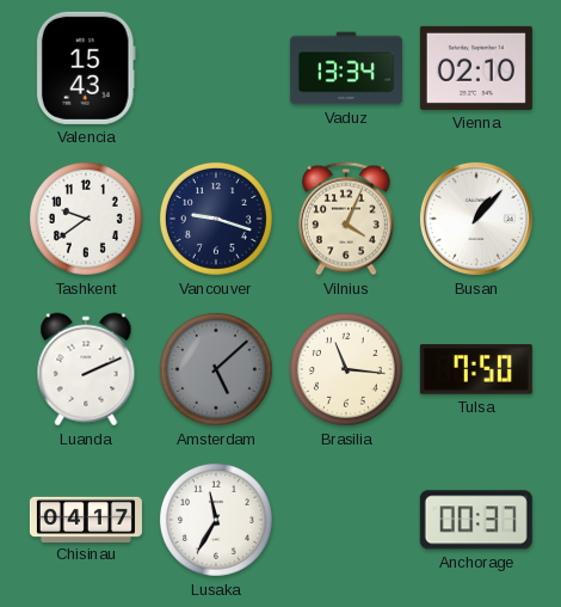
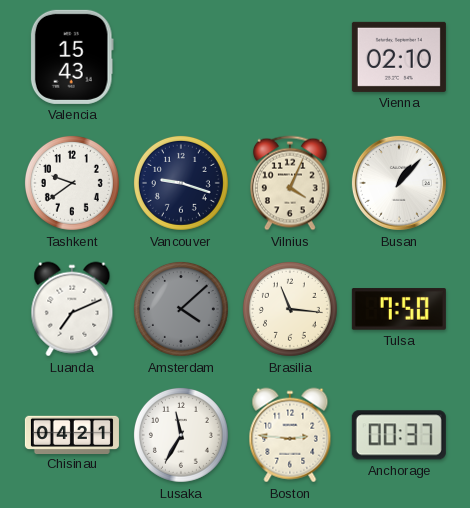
Vaduz: 13:34 -> none
Luanda: 2:11 -> 7:11
Amsterdam: 5:08 -> 4:08
Chisinau: 04:17 -> 04:21
Boston: none -> 2:46
